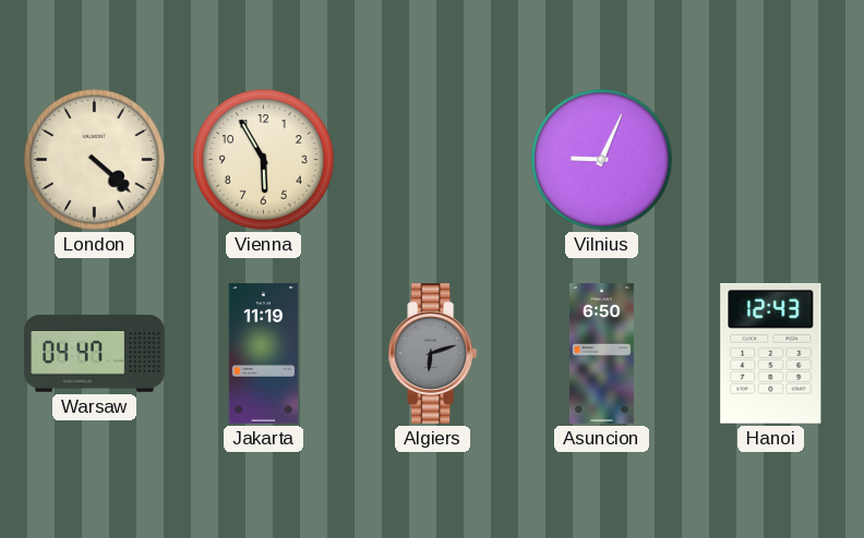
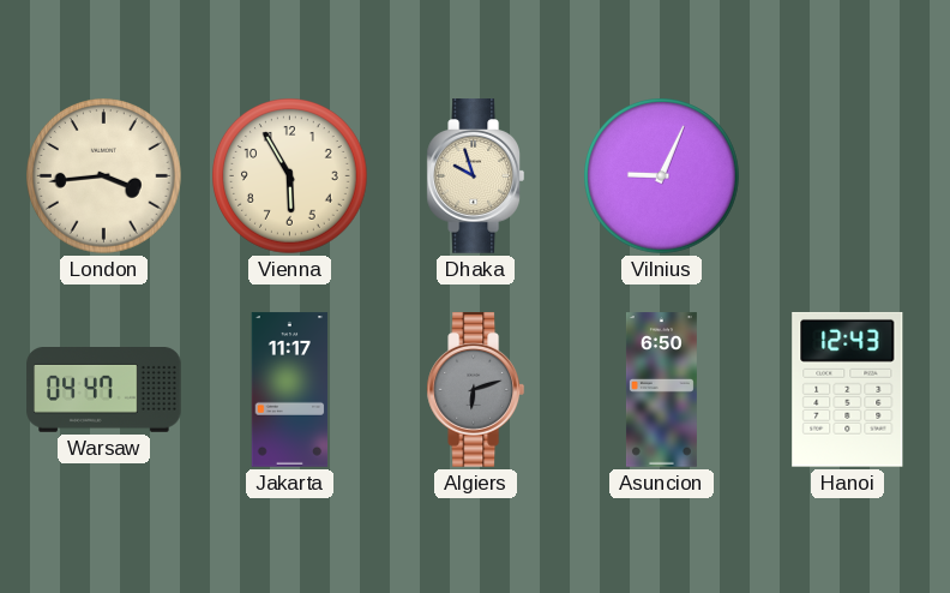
London: 4:22 -> 3:44
Dhaka: none -> 9:57
Jakarta: 11:19 -> 11:17
